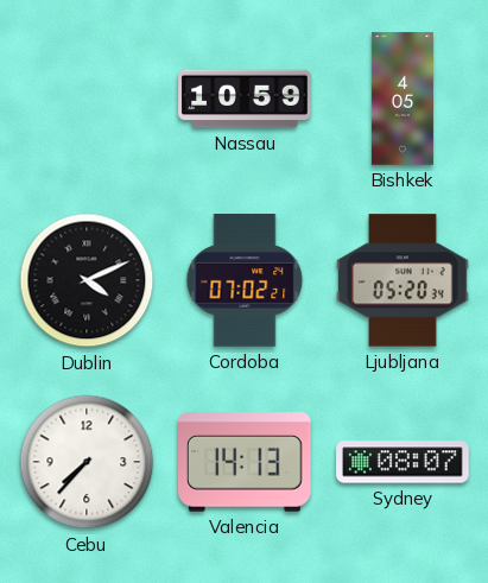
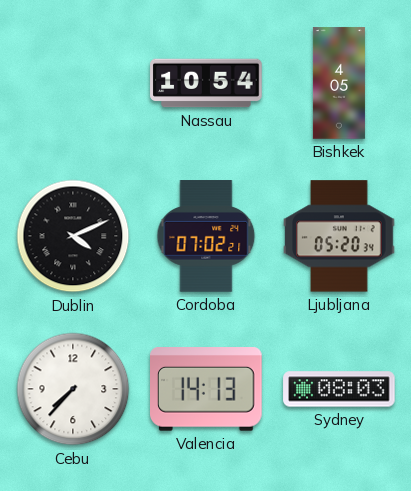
Nassau: 10:59 -> 10:54
Sydney: 08:07 -> 08:03
